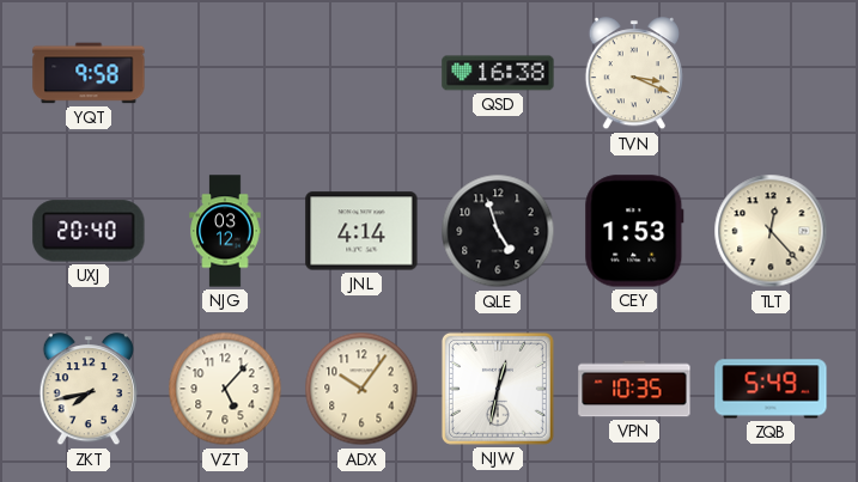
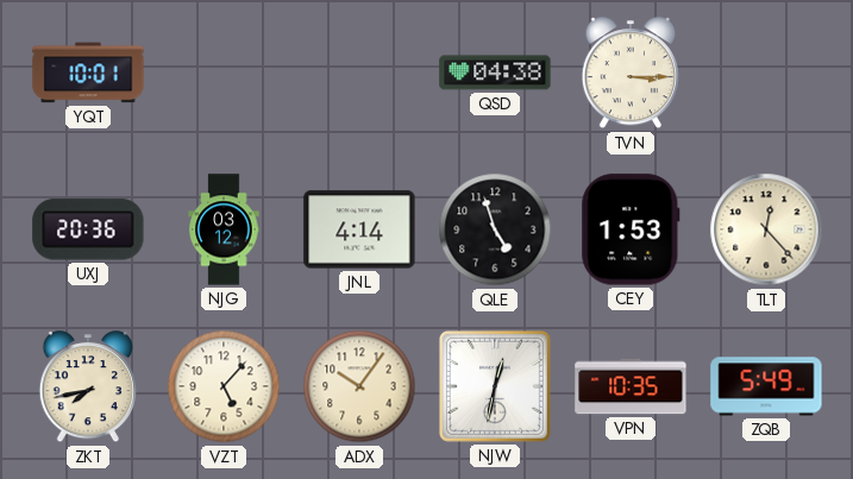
YQT: 9:58 -> 10:01
QSD: 16:38 -> 04:38
TVN: 3:19 -> 3:15
UXJ: 20:40 -> 20:36
